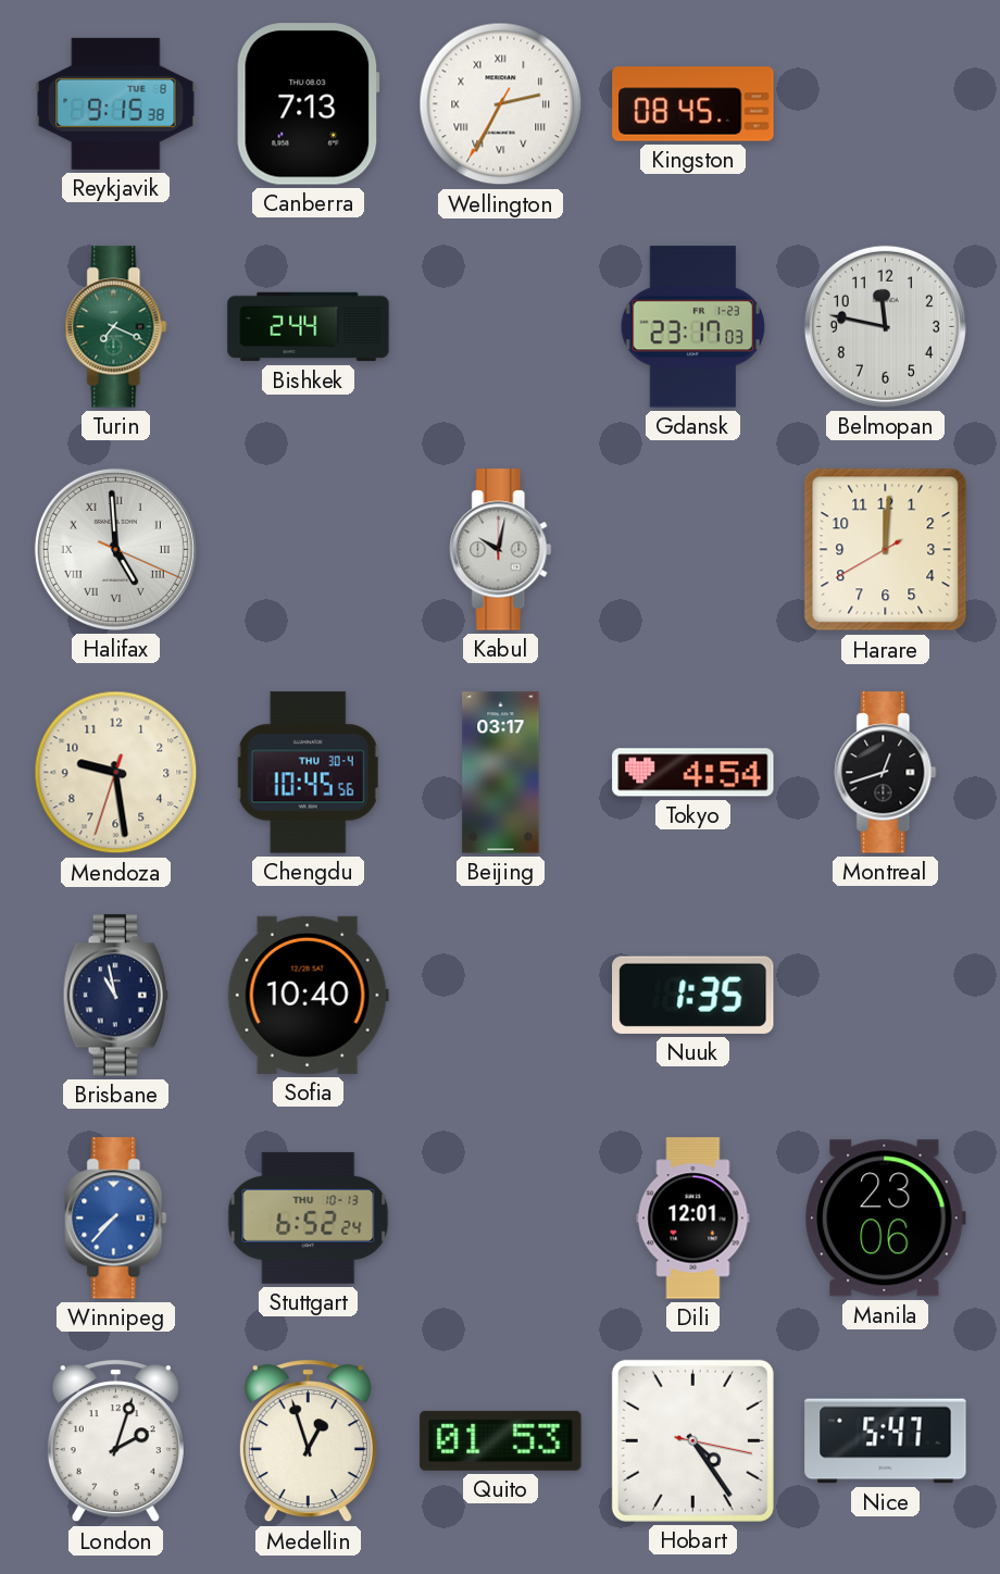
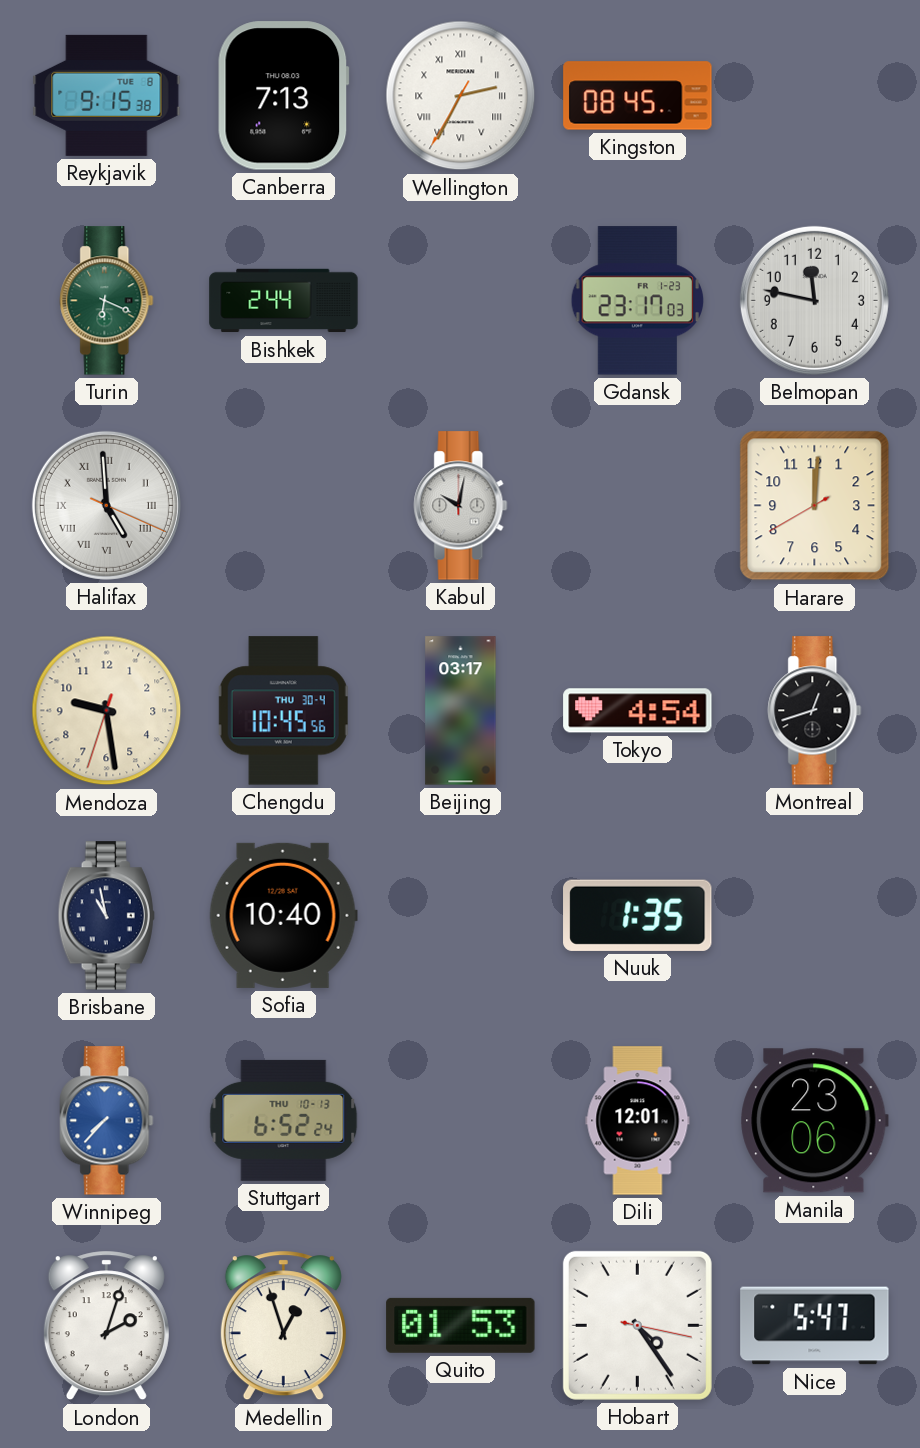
Turin: 7:19 -> 6:19
